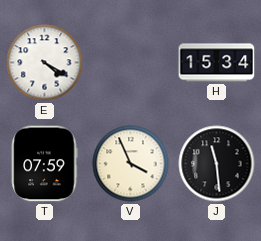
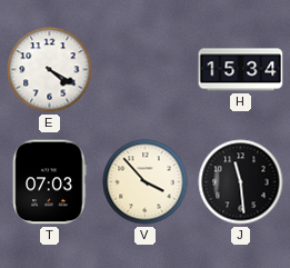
T: 07:59 -> 07:03
V: 3:56 -> 3:53
